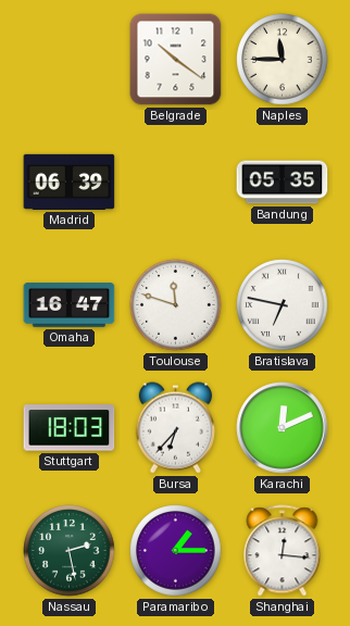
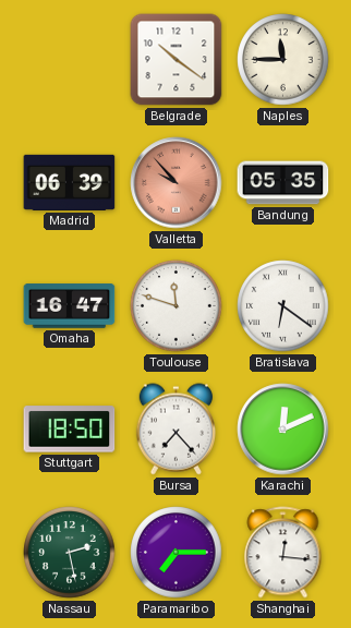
Valletta: none -> 9:53
Bratislava: 6:47 -> 6:21
Stuttgart: 18:03 -> 18:50
Bursa: 6:37 -> 7:23
Paramaribo: 1:15 -> 7:15
